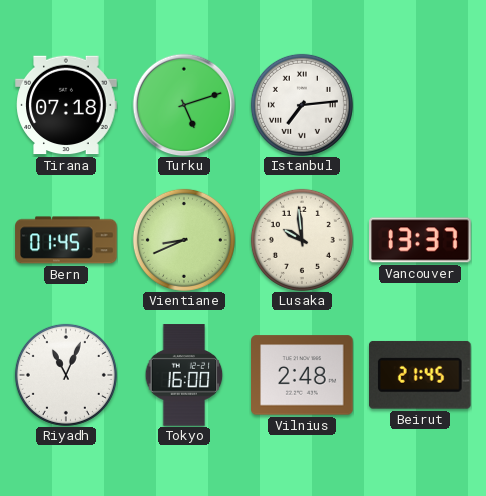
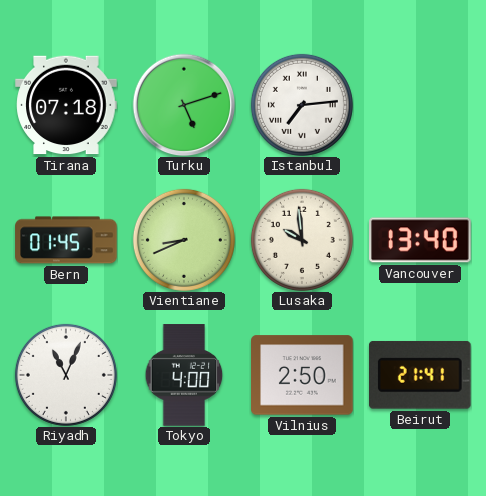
Vancouver: 13:37 -> 13:40
Tokyo: 16:00 -> 4:00
Vilnius: 2:48 -> 2:50
Beirut: 21:45 -> 21:41
